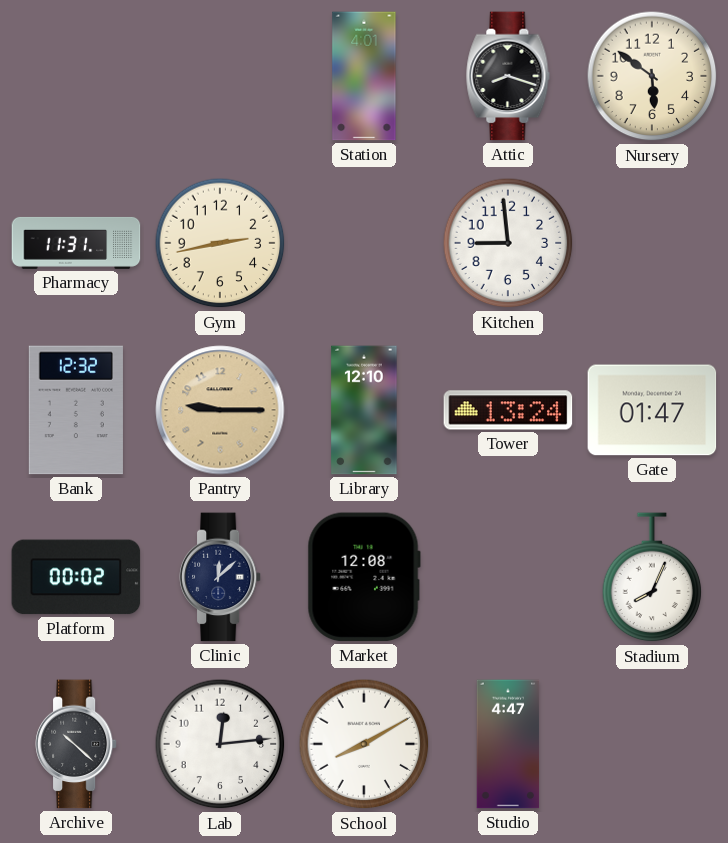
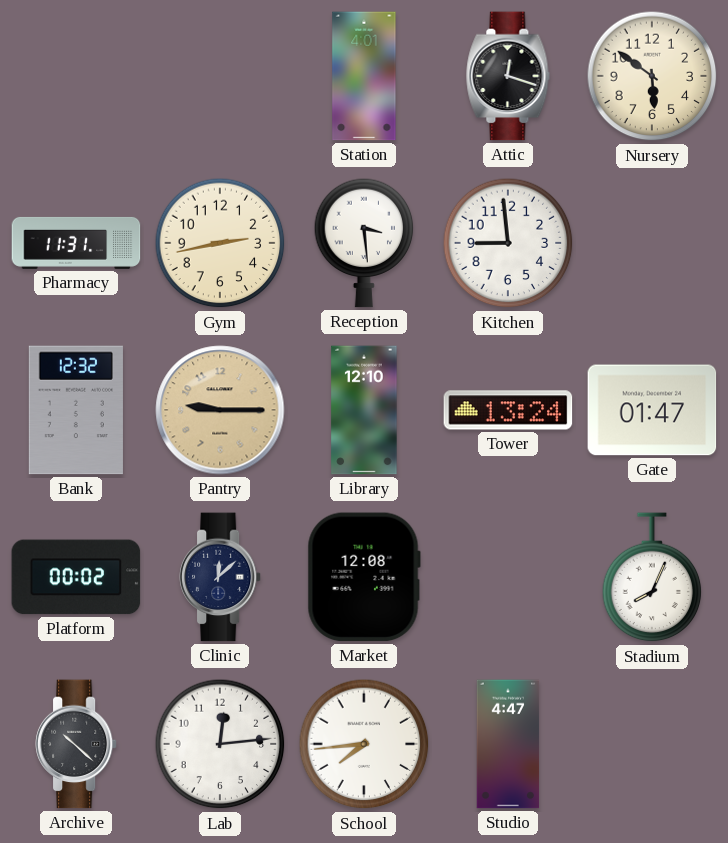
Attic: 8:18 -> 12:18
Reception: none -> 3:29
School: 8:10 -> 7:44
